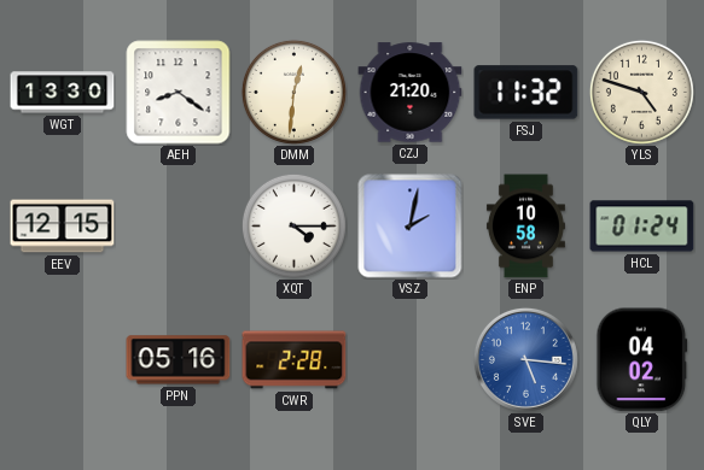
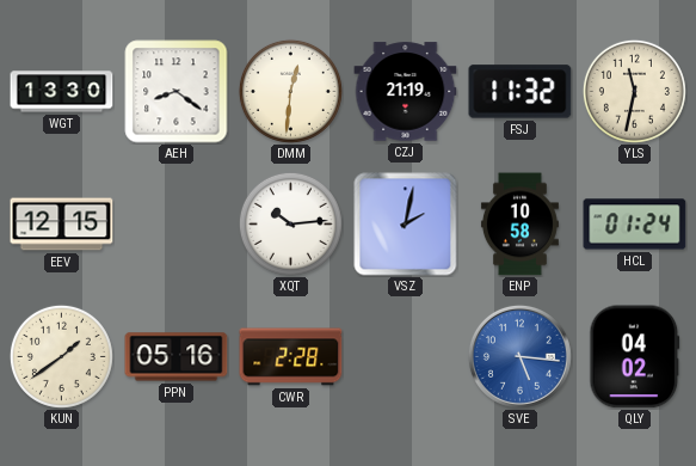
CZJ: 21:20 -> 21:19
YLS: 4:48 -> 11:32
XQT: 4:15 -> 10:14
KUN: none -> 1:39
